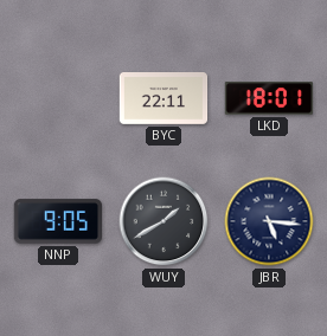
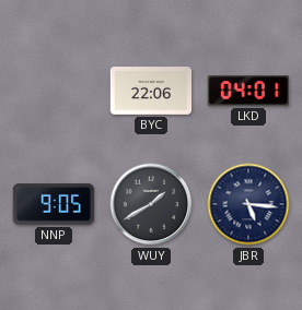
BYC: 22:11 -> 22:06
LKD: 18:01 -> 04:01
